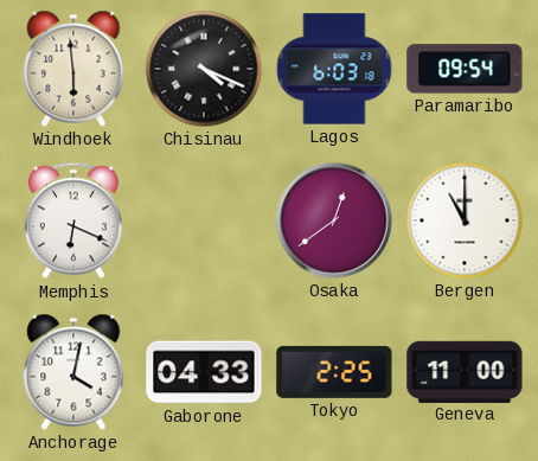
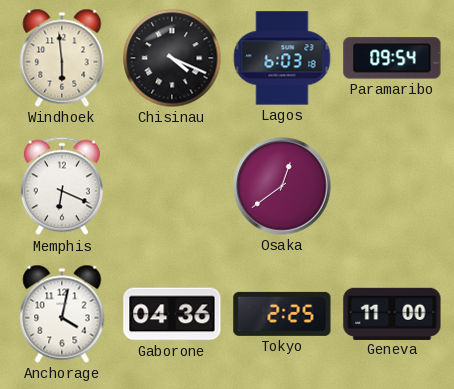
Bergen: 11:00 -> none
Gaborone: 04:33 -> 04:36
